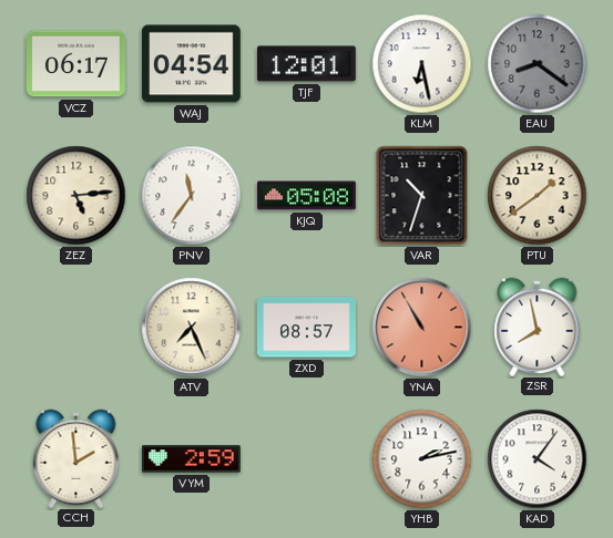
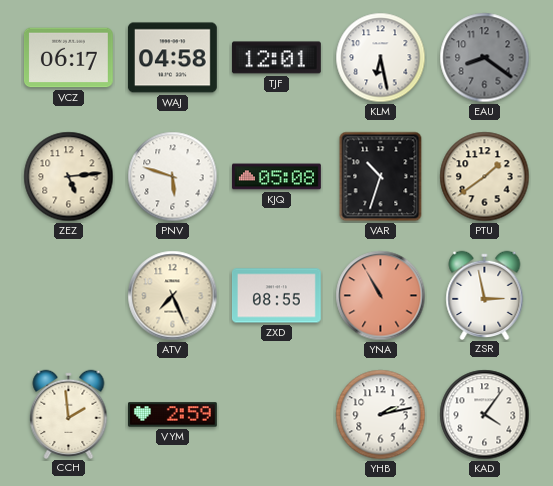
WAJ: 04:54 -> 04:58
PNV: 11:36 -> 5:48
ZXD: 08:57 -> 08:55
ZSR: 7:58 -> 2:58
